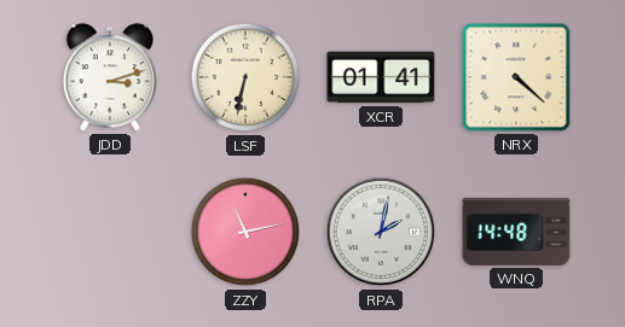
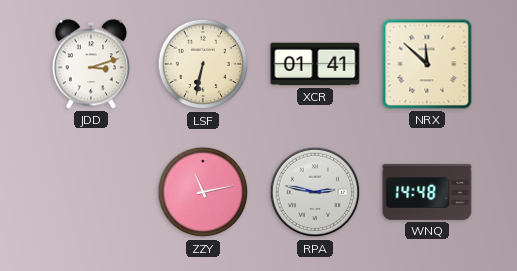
NRX: 4:22 -> 11:52
RPA: 2:02 -> 2:47
